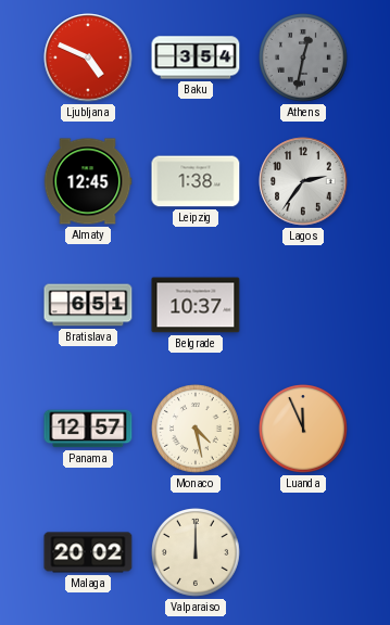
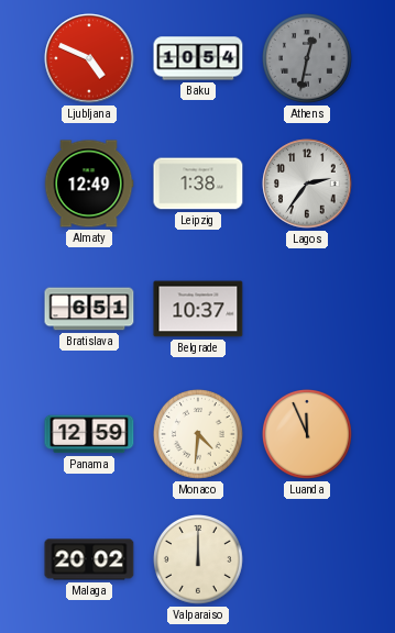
Baku: 3:54 -> 10:54
Almaty: 12:45 -> 12:49
Panama: 12:57 -> 12:59
Monaco: 4:28 -> 4:31
